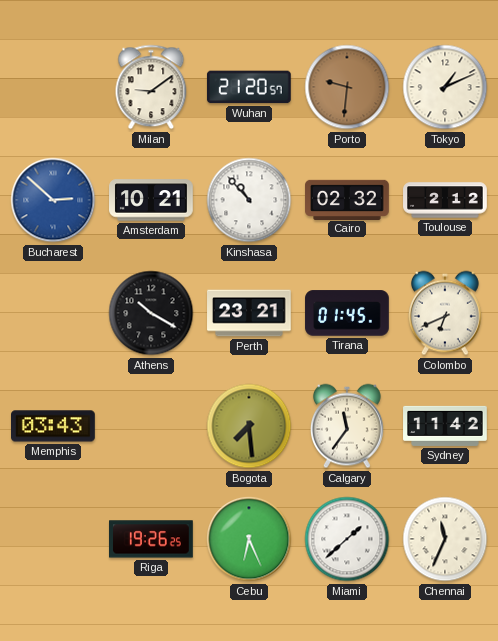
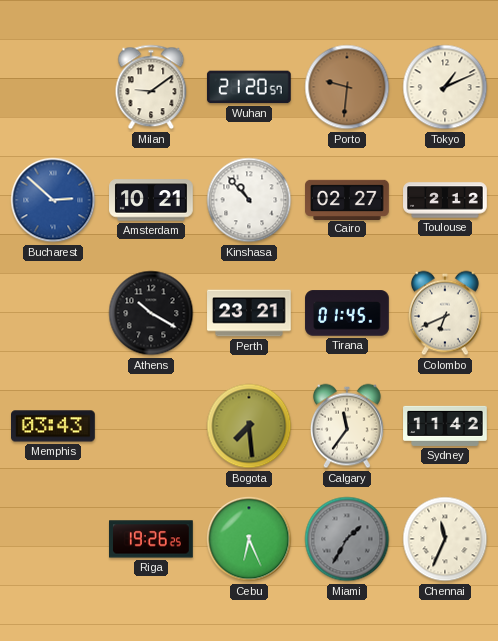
Cairo: 02:32 -> 02:27
Miami: 1:38 -> 1:35
Miami dial: white -> grey
